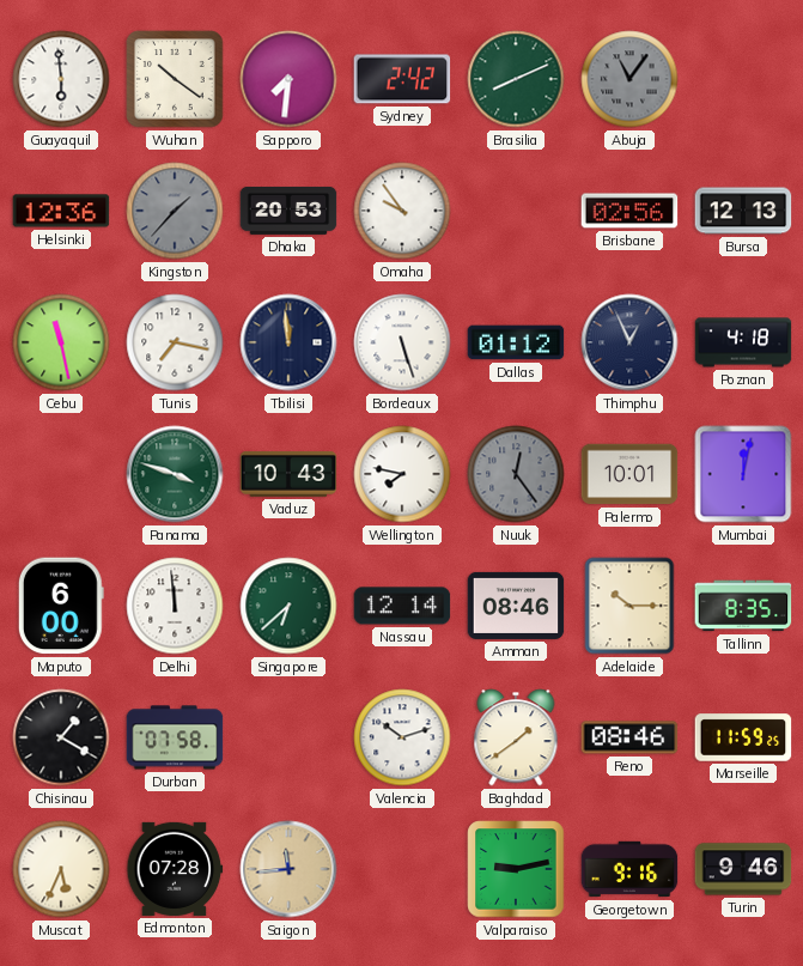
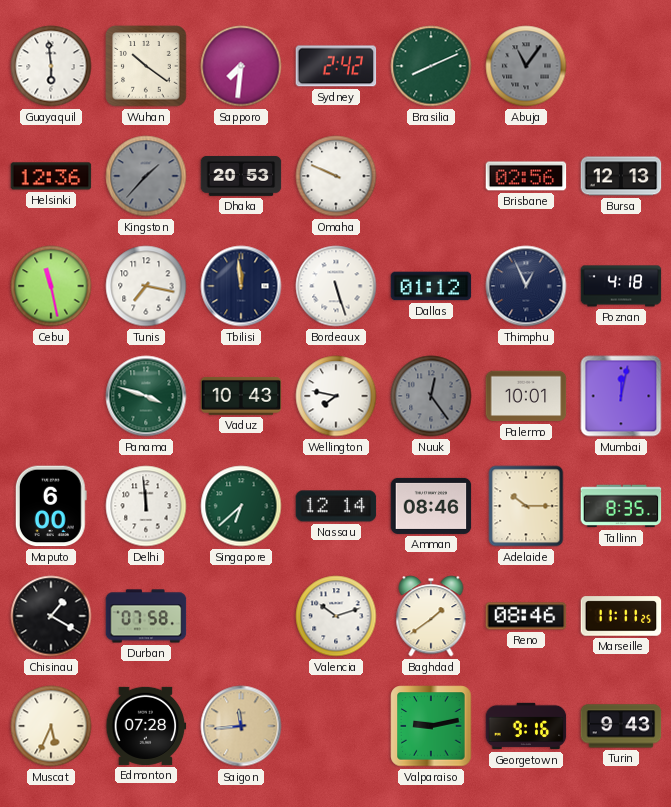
Omaha: 9:54 -> 9:49
Marseille: 11:59 -> 11:11
Turin: 9:46 -> 9:43
